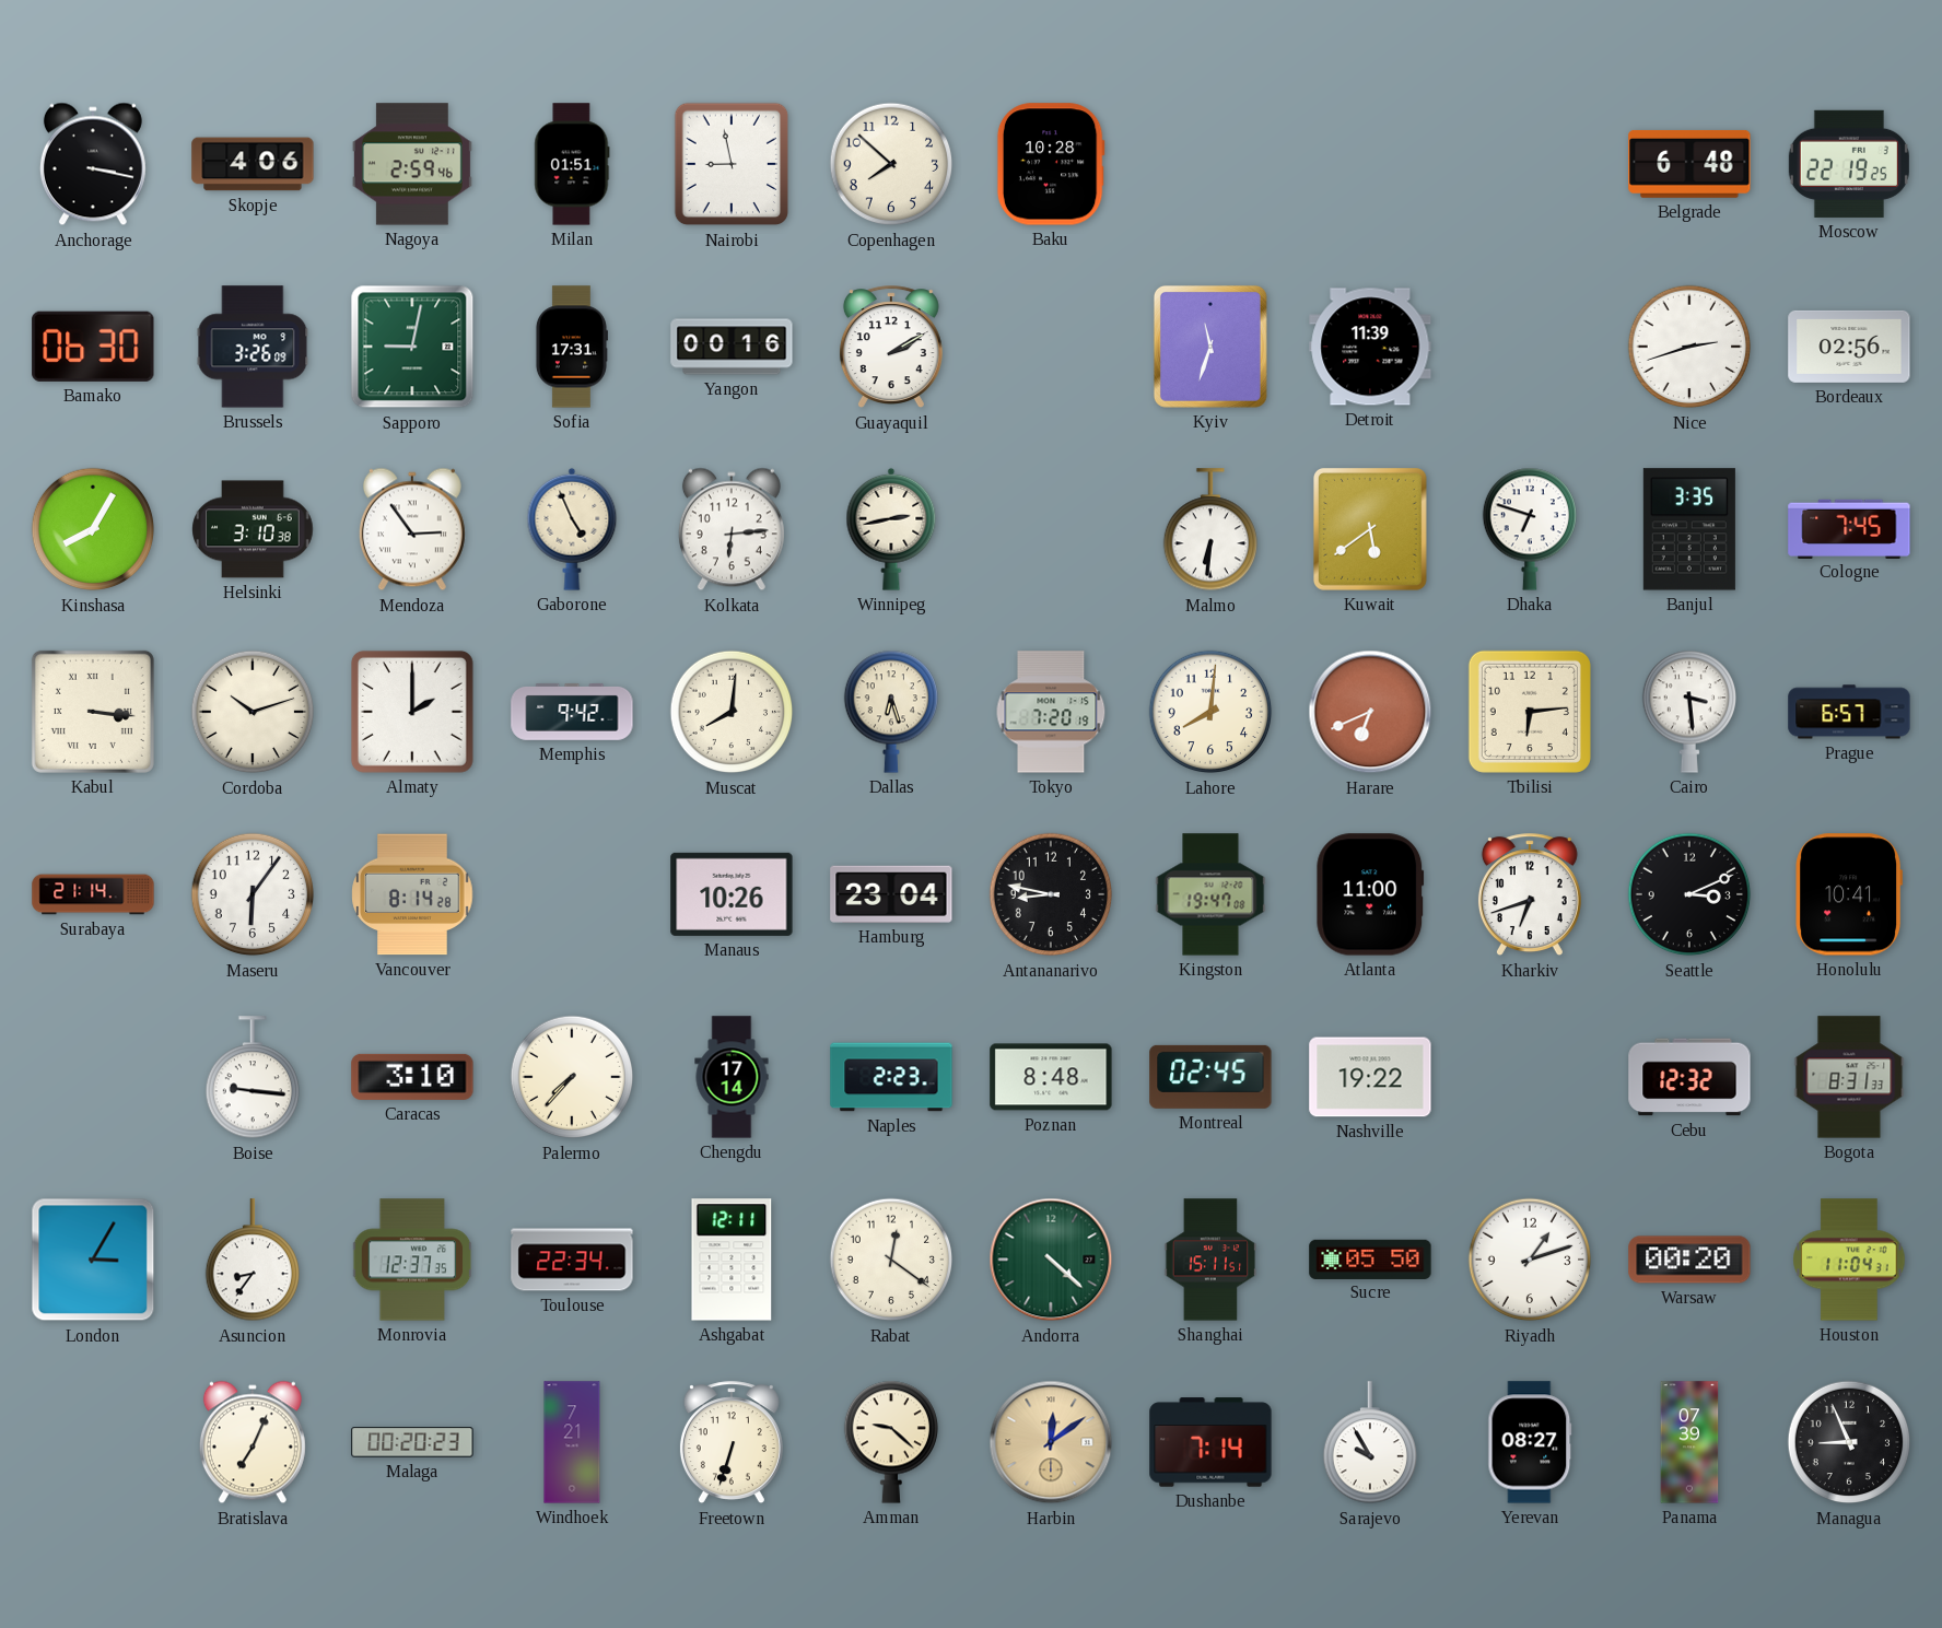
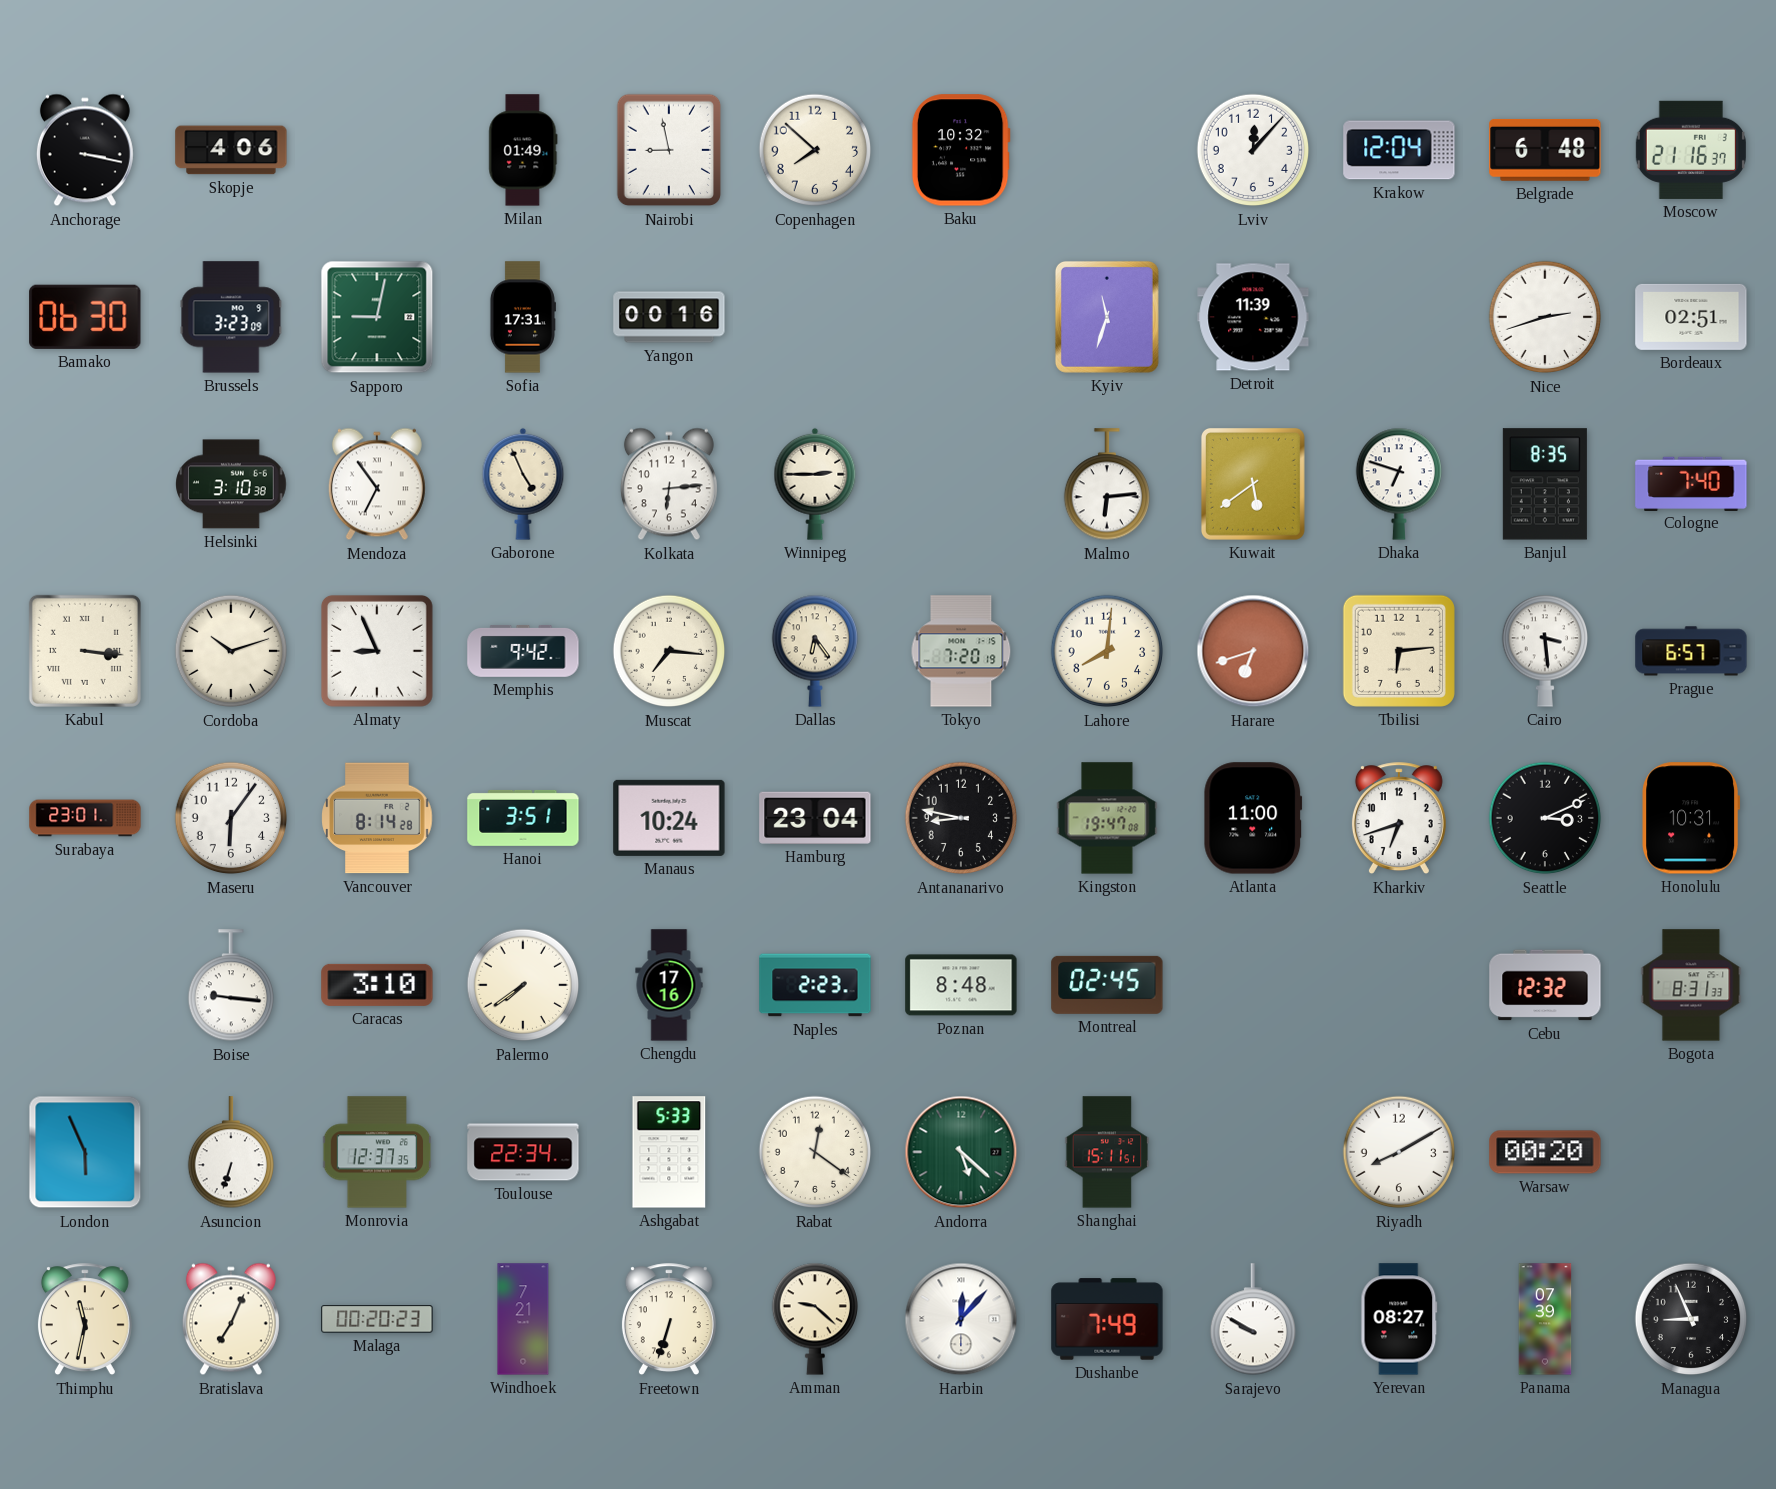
Nagoya: 2:59 -> none
Milan: 01:51 -> 01:49
Baku: 10:28 -> 10:32
Lviv: none -> 12:07
Krakow: none -> 12:04
Moscow: 22:19 -> 21:16
Brussels: 3:26 -> 3:23
Guayaquil: 2:10 -> none
Bordeaux: 02:56 -> 02:51
Kinshasa: 8:05 -> none
Mendoza: 2:54 -> 6:54
Winnipeg: 2:43 -> 2:45
Malmo: 6:31 -> 6:14
Banjul: 3:35 -> 8:35
Cologne: 7:45 -> 7:40
Almaty: 2:00 -> 8:56
Muscat: 8:01 -> 7:16
Dallas: 6:27 -> 6:24
Harare: 6:41 -> 6:42
Surabaya: 21:14 -> 23:01
Hanoi: none -> 3:51
Manaus: 10:26 -> 10:24
Honolulu: 10:41 -> 10:31
Palermo: 7:37 -> 7:39
Chengdu: 17:14 -> 17:16
Nashville: 19:22 -> none
London: 3:05 -> 5:56
Asuncion: 8:36 -> 6:33
Ashgabat: 12:11 -> 5:33
Andorra: 4:22 -> 5:22
Sucre: 05:50 -> none
Riyadh: 1:12 -> 8:10
Houston: 11:04 -> none
Thimphu: none -> 11:32
Harbin: 12:09 -> 12:07
Harbin dial: champagne -> white
Dushanbe: 7:14 -> 7:49
Sarajevo: 9:55 -> 9:50
